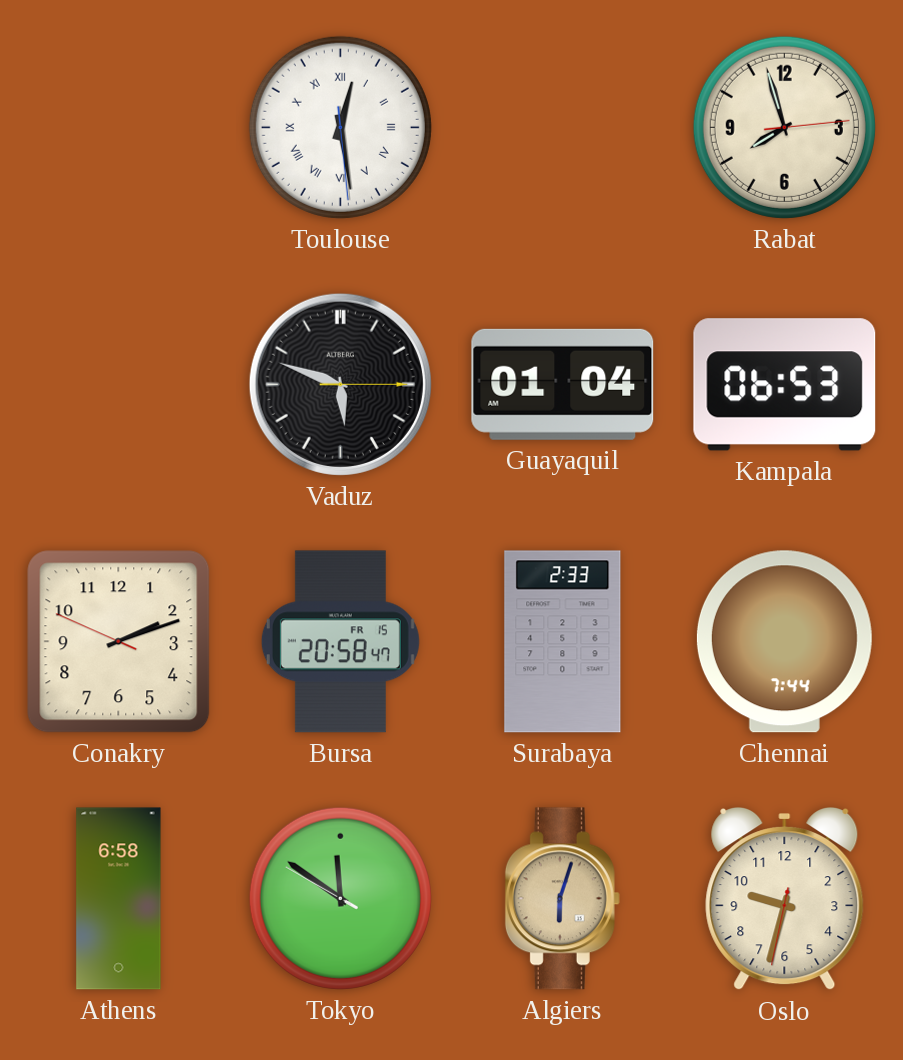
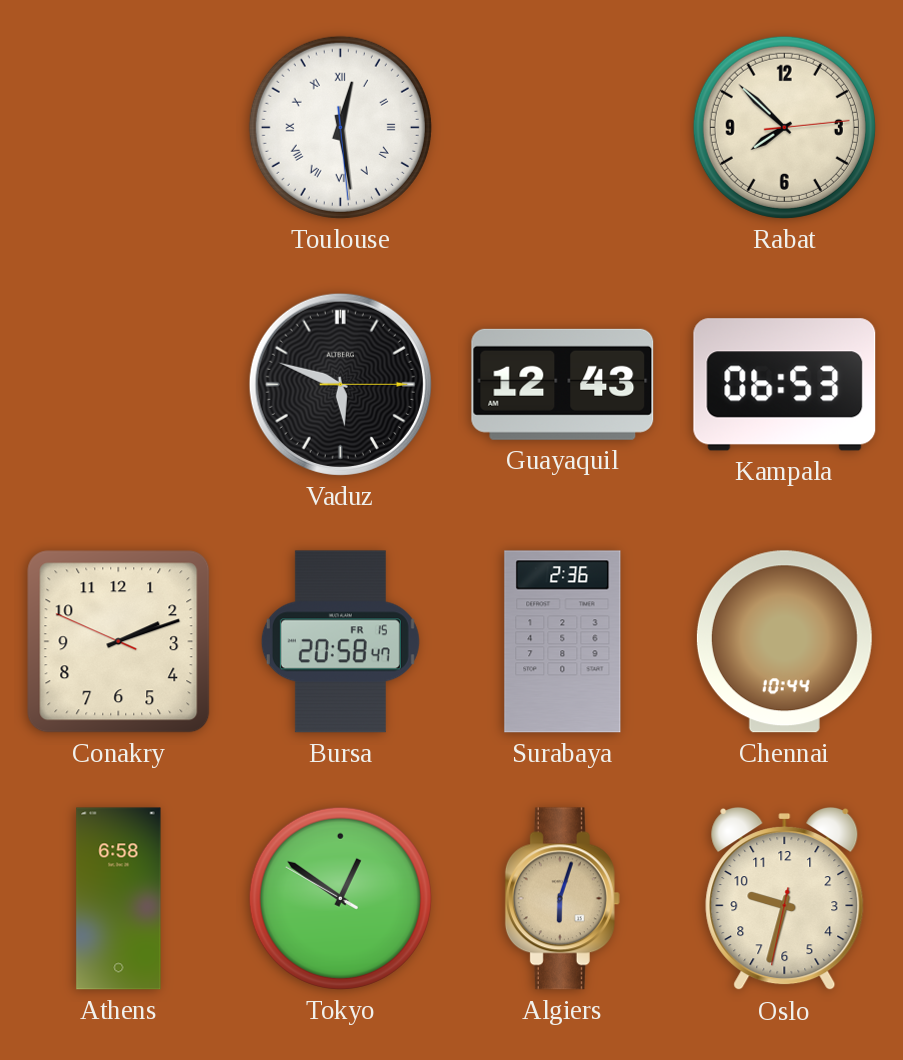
Rabat: 7:57 -> 7:52
Guayaquil: 01:04 -> 12:43
Surabaya: 2:33 -> 2:36
Chennai: 7:44 -> 10:44
Tokyo: 11:50 -> 12:50
